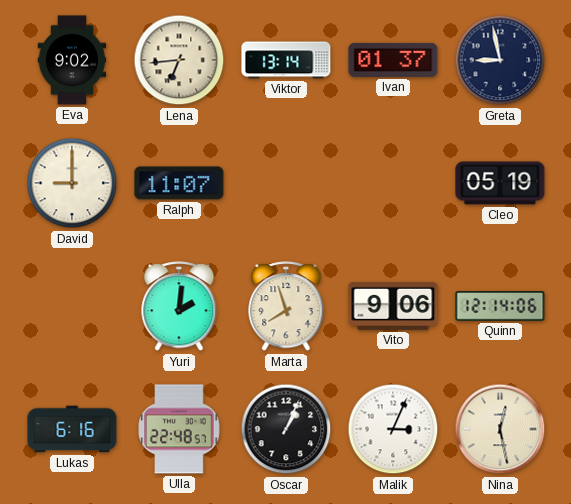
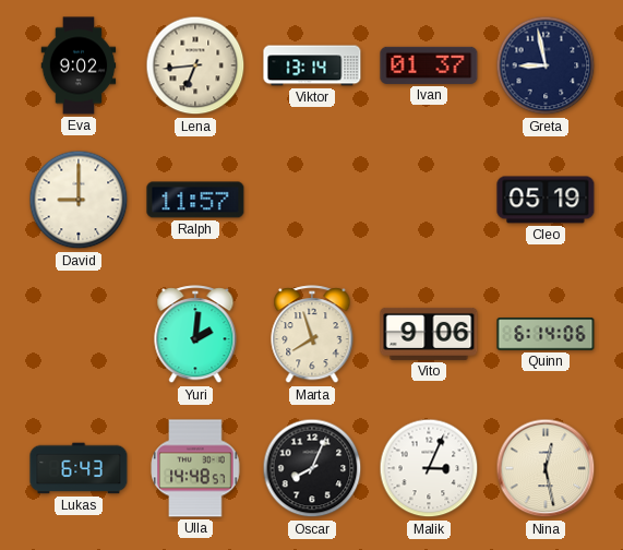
Ralph: 11:07 -> 11:57
Quinn: 12:14 -> 6:14
Lukas: 6:16 -> 6:43
Ulla: 22:48 -> 14:48
Oscar: 1:04 -> 8:04
